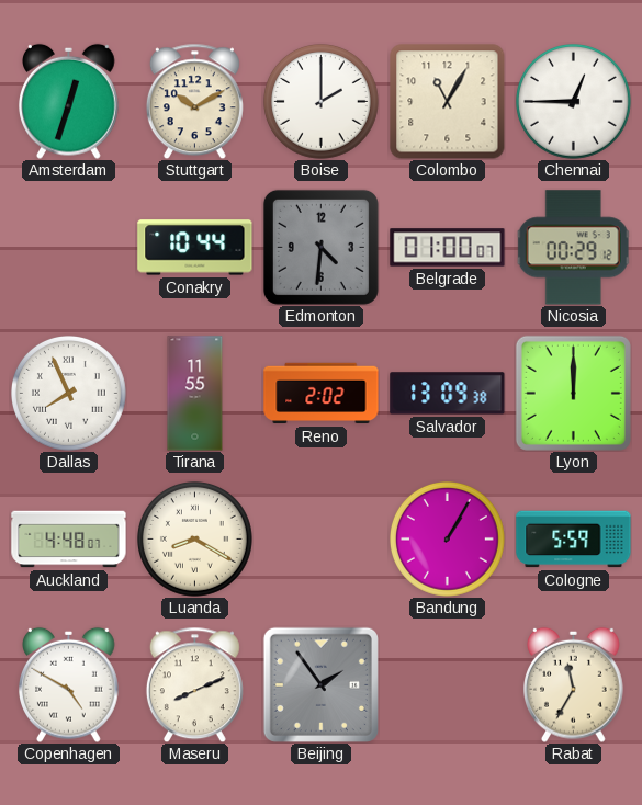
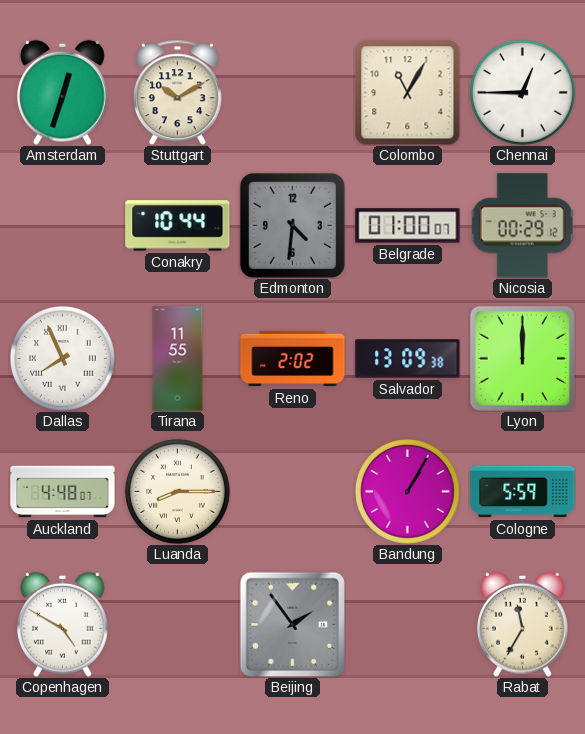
Boise: 2:00 -> none
Luanda: 8:20 -> 8:15
Maseru: 8:11 -> none
